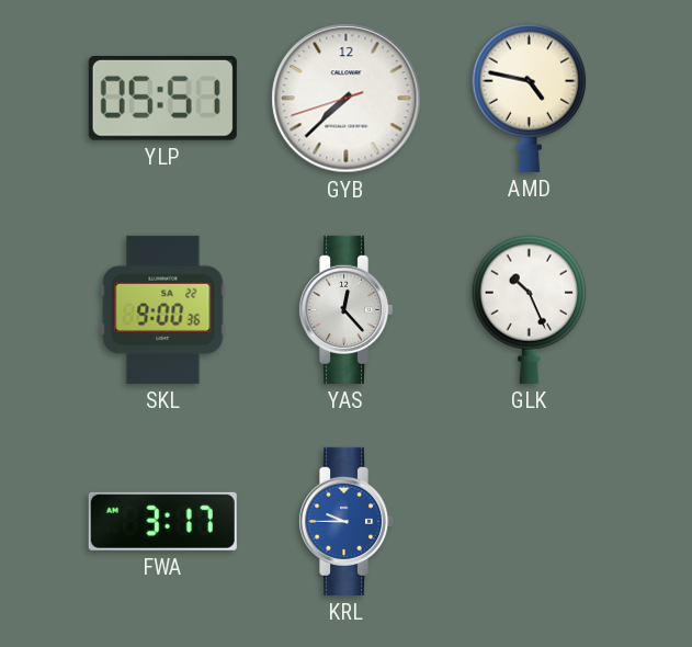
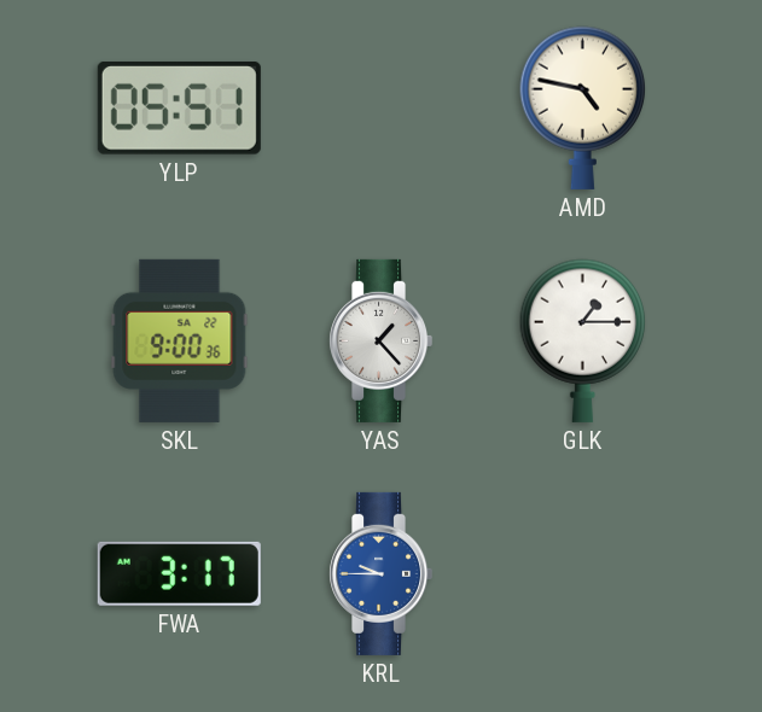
GYB: 7:37 -> none
YAS: 12:23 -> 1:23
GLK: 10:26 -> 1:15
